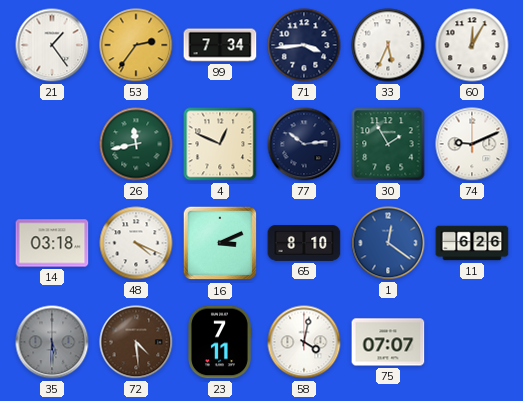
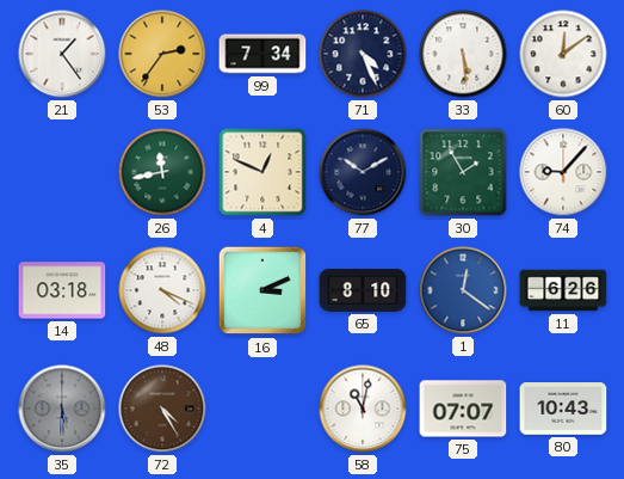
71: 3:44 -> 4:26
33: 5:34 -> 5:29
60: 12:05 -> 12:09
77: 10:14 -> 10:10
74: 9:11 -> 9:07
72: 4:29 -> 4:25
23: 7:11 -> none
58: 4:02 -> 11:02
80: none -> 10:43
